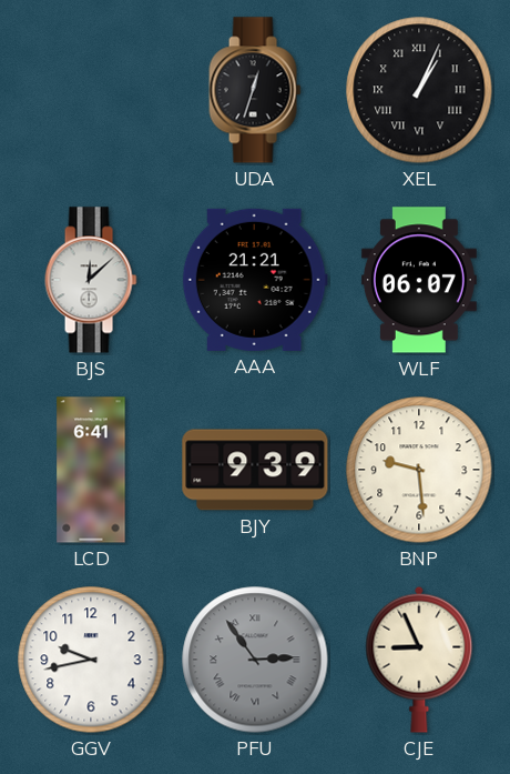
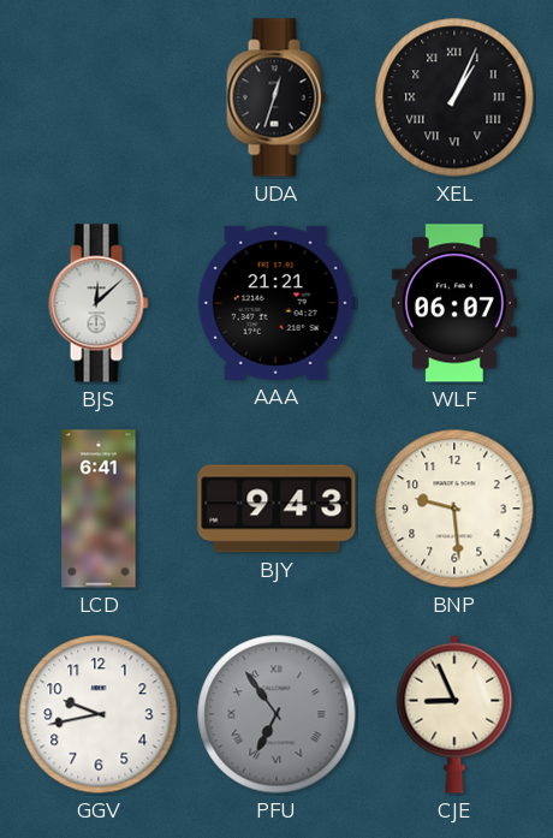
BJY: 9:39 -> 9:43
PFU: 2:54 -> 6:54
